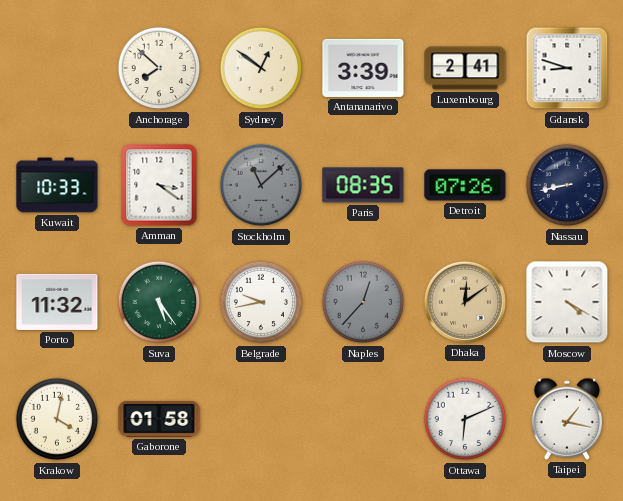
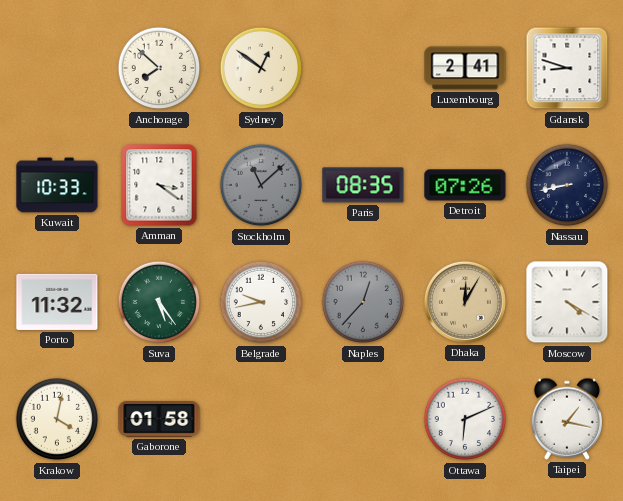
Antananarivo: 3:39 -> none
Dhaka: 12:09 -> 12:05
